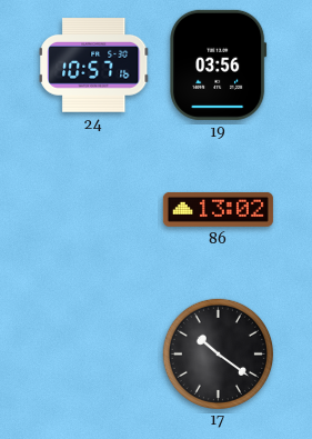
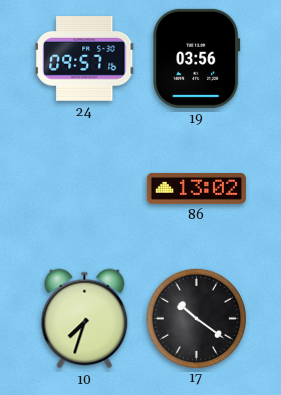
24: 10:57 -> 09:57
10: none -> 7:33
